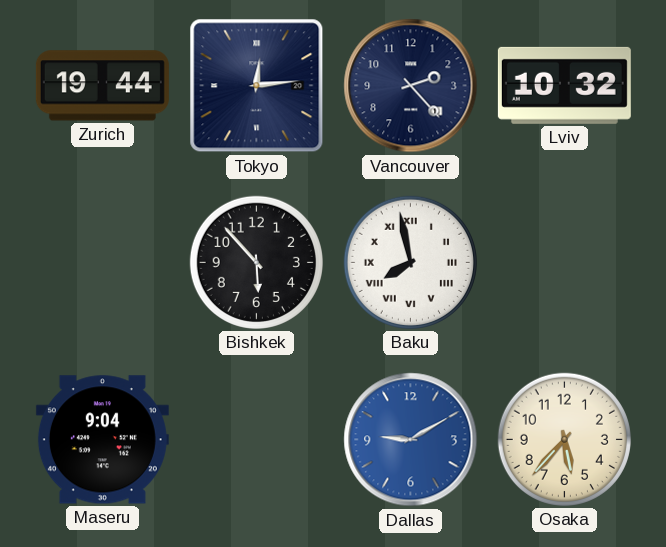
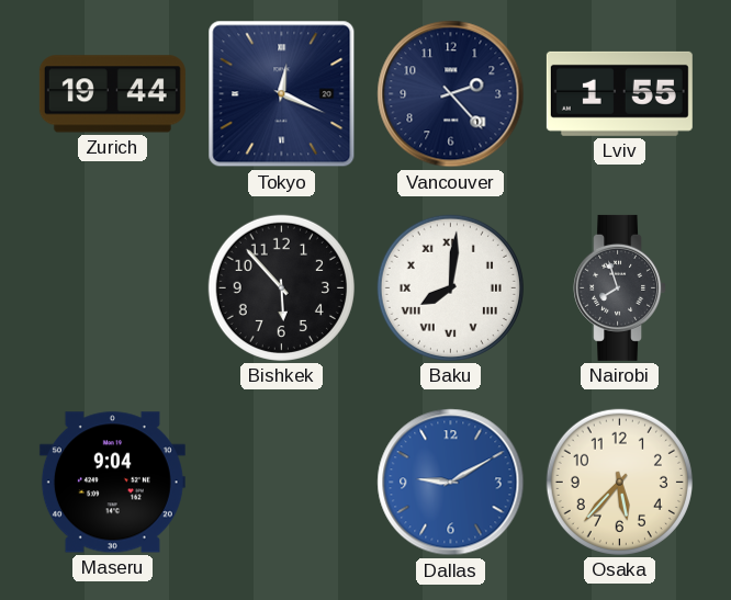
Tokyo: 12:14 -> 12:19
Lviv: 10:32 -> 1:55
Baku: 7:58 -> 8:01
Nairobi: none -> 7:57
